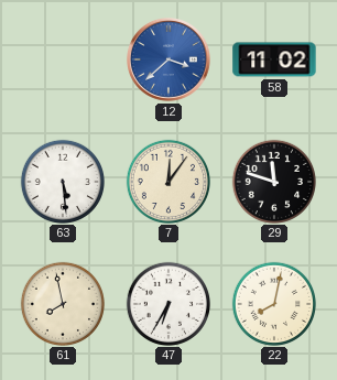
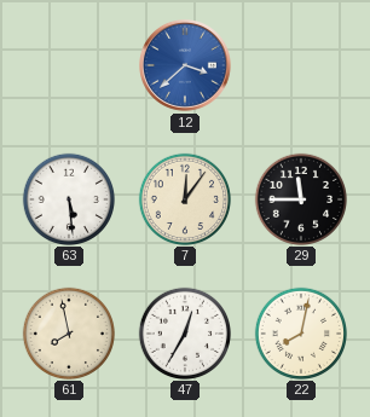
58: 11:02 -> none
29: 11:48 -> 11:45
47: 6:35 -> 12:35
